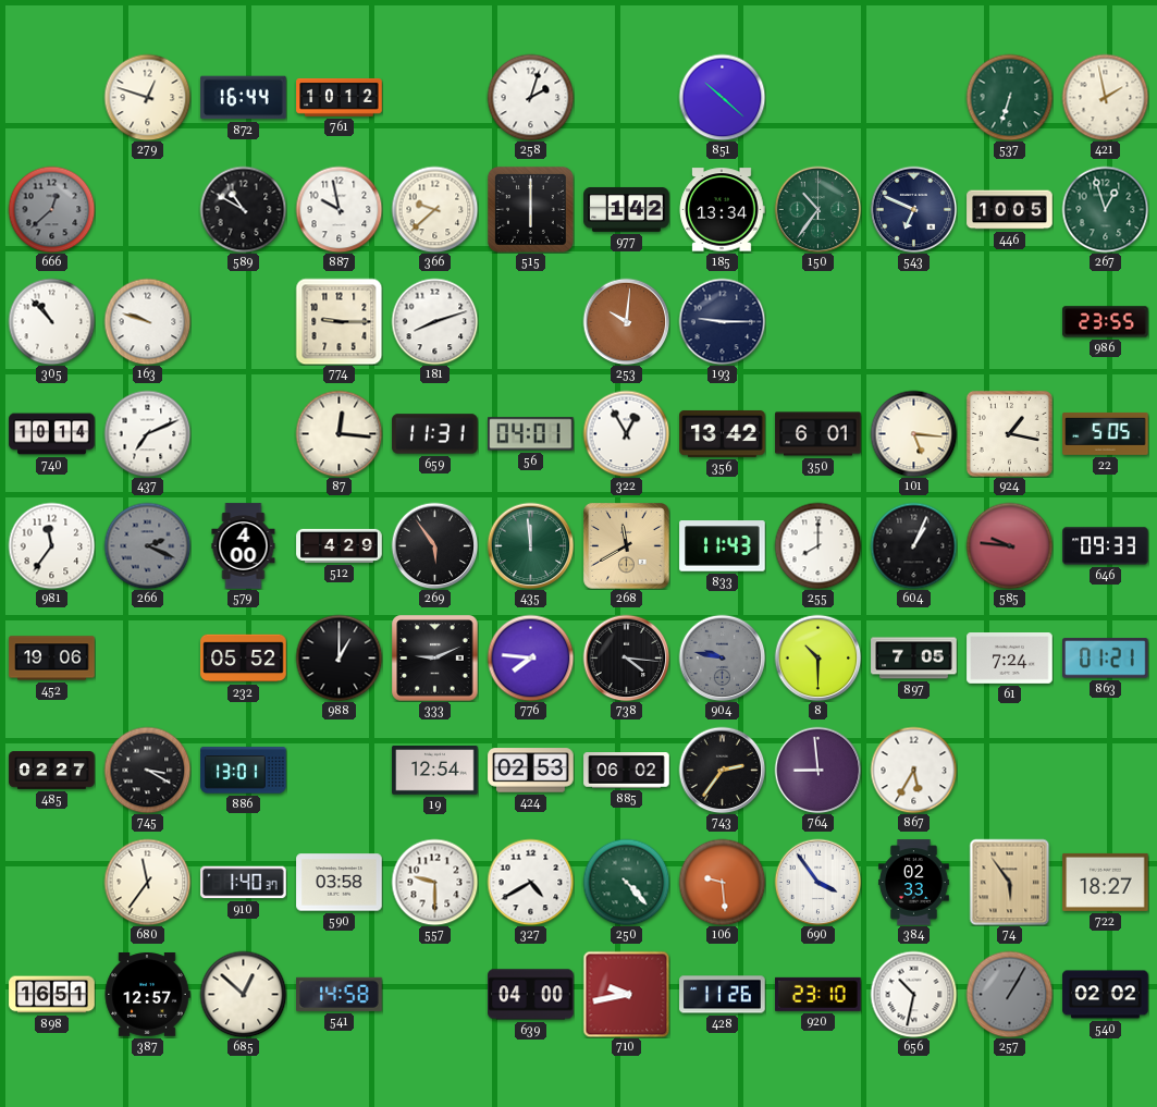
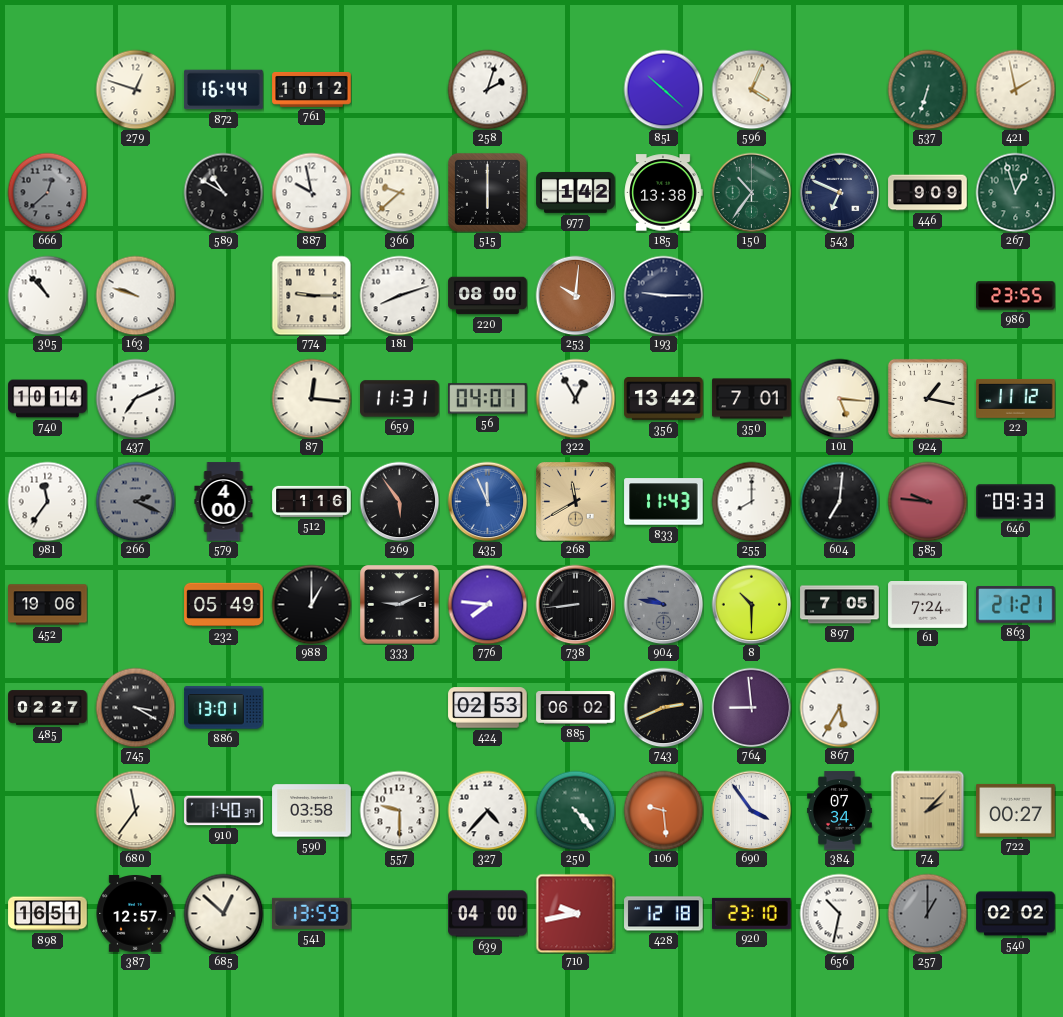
596: none -> 4:04
185: 13:34 -> 13:38
446: 10:05 -> 9:09
220: none -> 08:00
350: 6:01 -> 7:01
22: 5:05 -> 11:12
512: 4:29 -> 1:16
435: 11:59 -> 11:56
435 dial: green -> blue
604: 1:04 -> 7:01
232: 05:52 -> 05:49
738: 4:16 -> 8:44
863: 01:21 -> 21:21
19: 12:54 -> none
743: 2:36 -> 2:41
327: 4:40 -> 4:37
384: 02:33 -> 07:34
74: 5:54 -> 2:07
722: 18:27 -> 00:27
541: 14:58 -> 13:59
428: 11:26 -> 12:18
257: 1:05 -> 1:00
